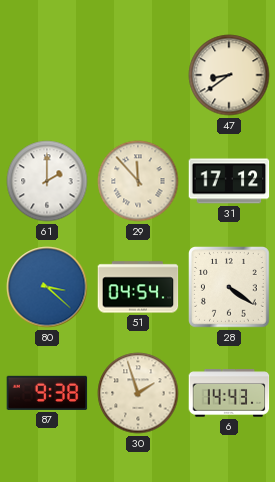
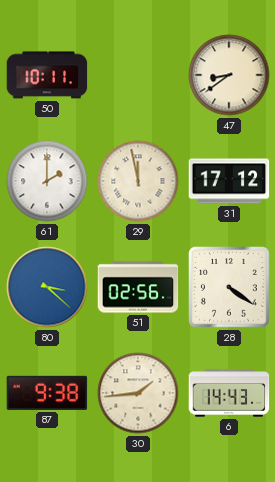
50: none -> 10:11
29: 11:53 -> 11:58
51: 04:54 -> 02:56
30: 1:57 -> 1:44
